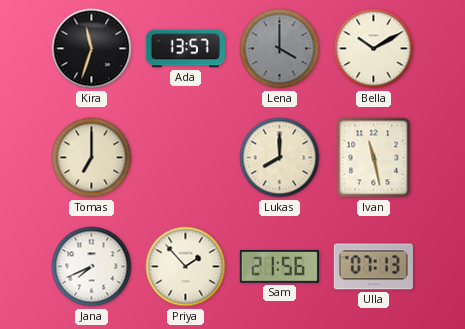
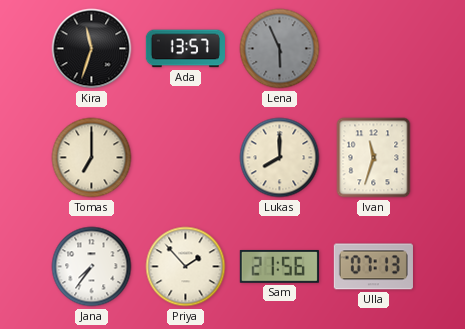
Lena: 4:00 -> 5:56
Bella: 10:10 -> none
Ivan: 11:28 -> 11:33
Jana: 7:41 -> 7:36
